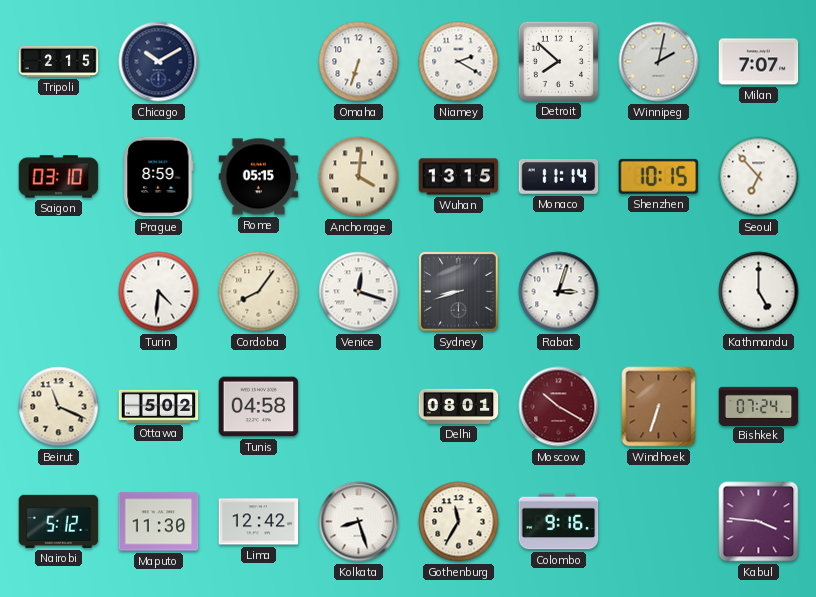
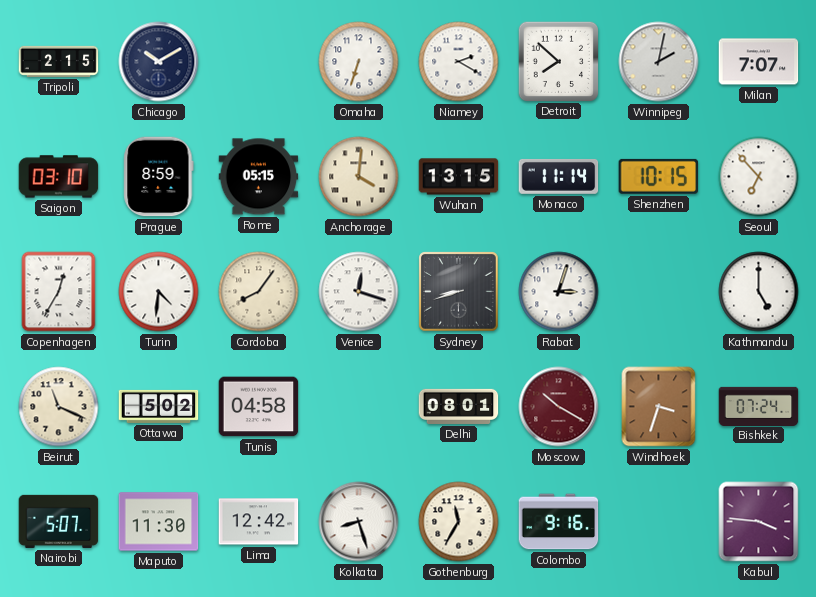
Copenhagen: none -> 12:35
Windhoek: 6:33 -> 3:33
Nairobi: 5:12 -> 5:07
